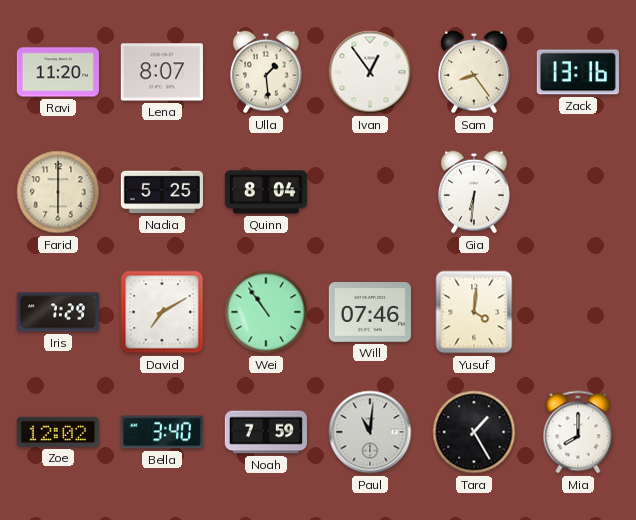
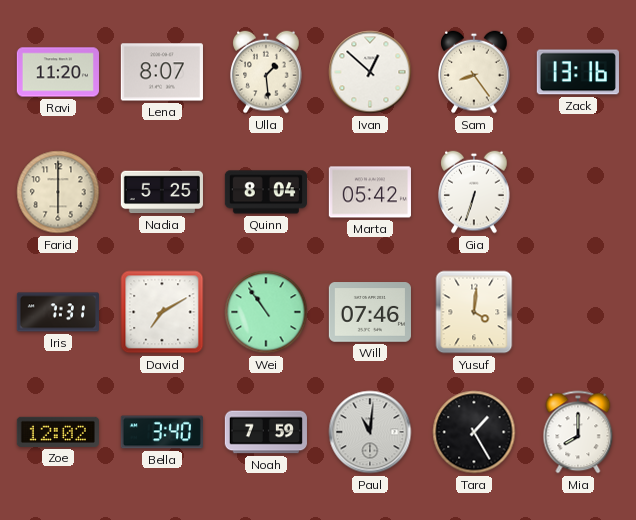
Ivan: 12:54 -> 12:52
Marta: none -> 05:42
Gia: 6:31 -> 6:33
Iris: 7:29 -> 7:31
